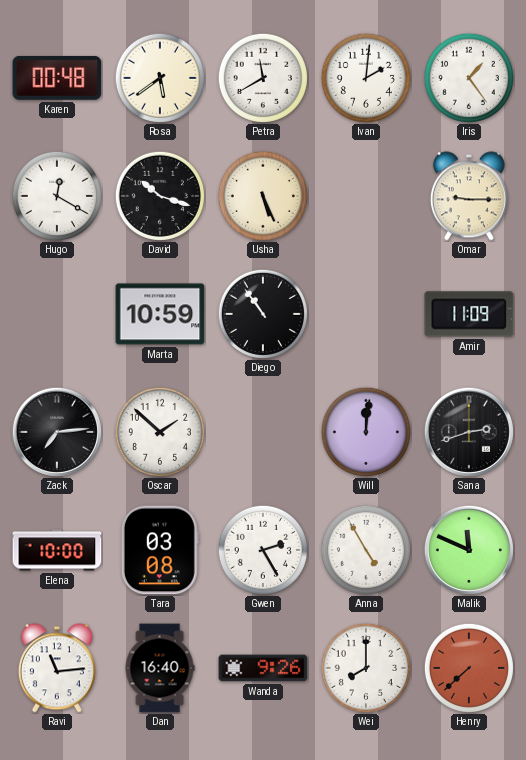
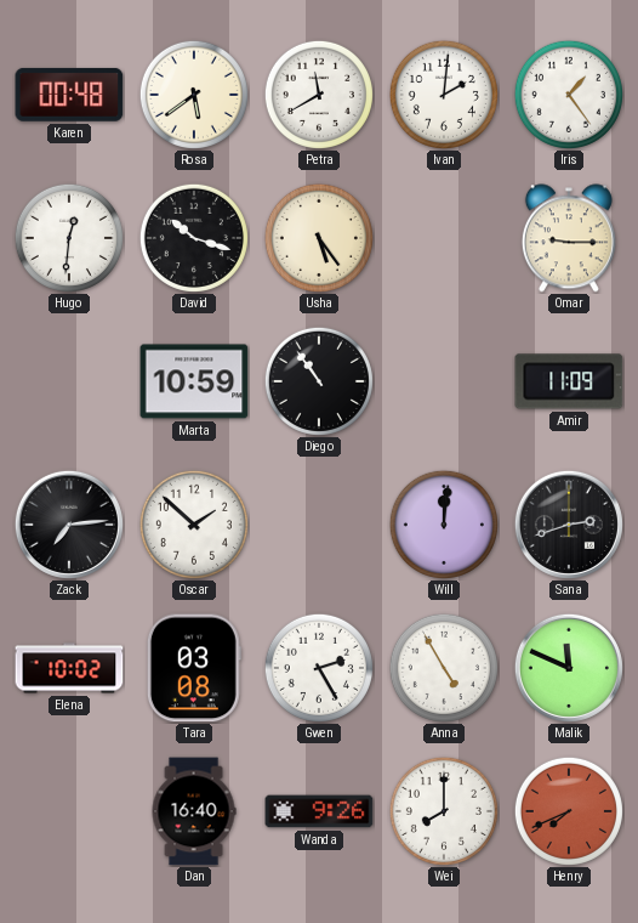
Hugo: 12:20 -> 12:31
Usha: 5:26 -> 5:24
Elena: 10:00 -> 10:02
Ravi: 11:14 -> none
Henry: 7:38 -> 7:41
